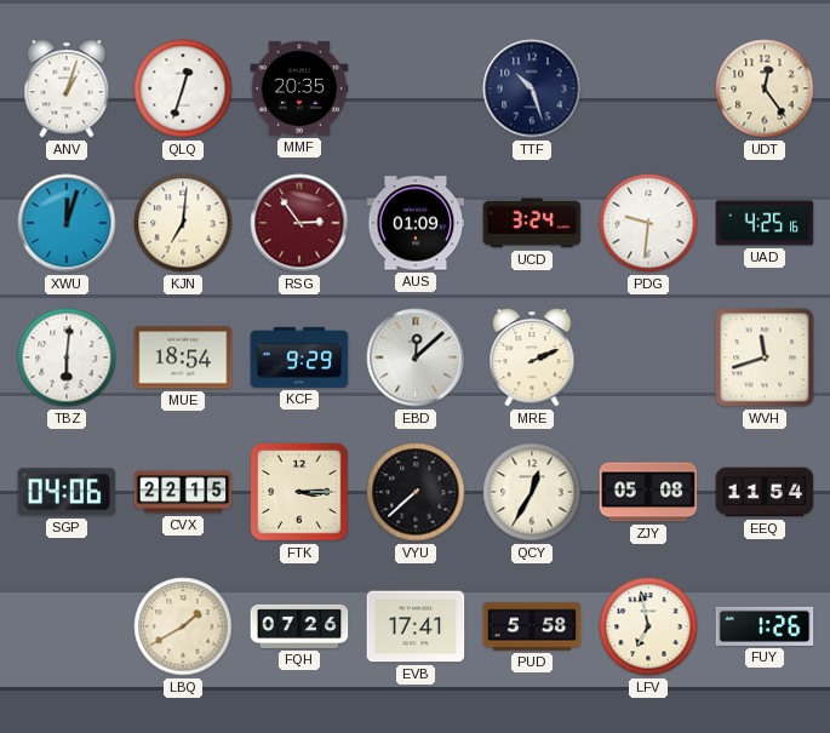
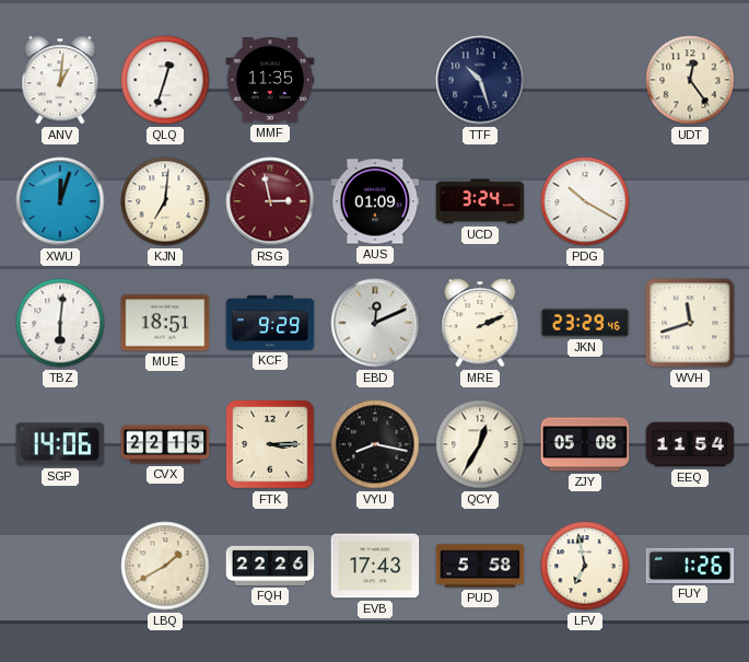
ANV: 1:03 -> 1:01
MMF: 20:35 -> 11:35
RSG: 2:54 -> 2:58
PDG: 9:31 -> 10:20
UAD: 4:25 -> none
MUE: 18:54 -> 18:51
EBD: 12:08 -> 12:11
JKN: none -> 23:29
SGP: 04:06 -> 14:06
VYU: 7:38 -> 8:17
FQH: 07:26 -> 22:26
EVB: 17:41 -> 17:43
